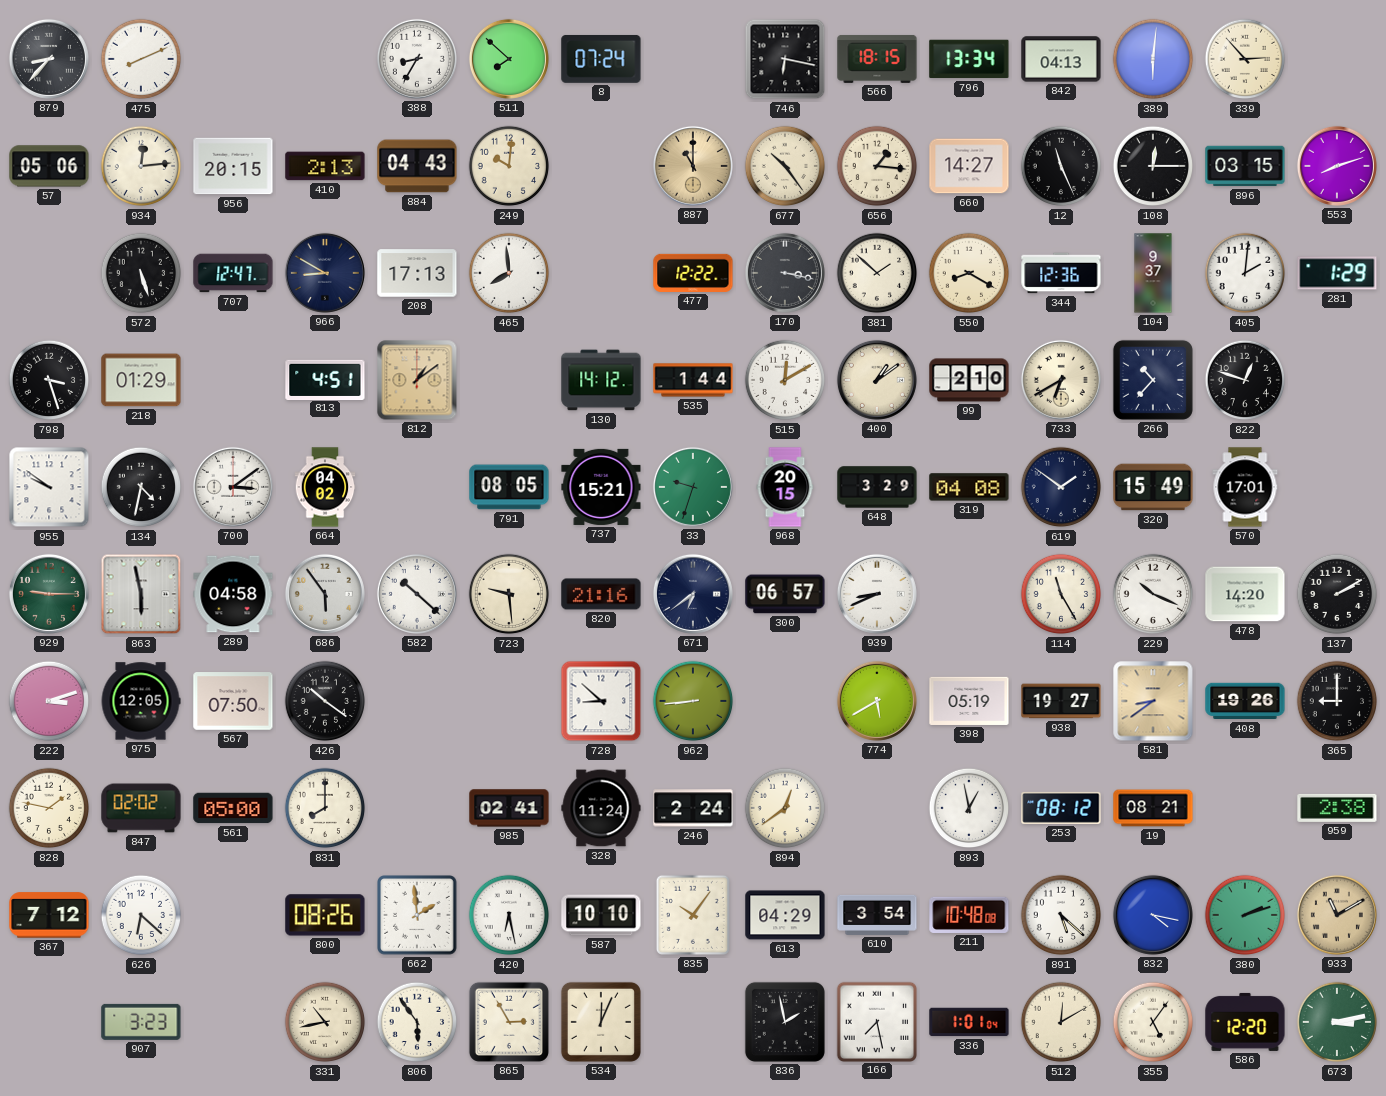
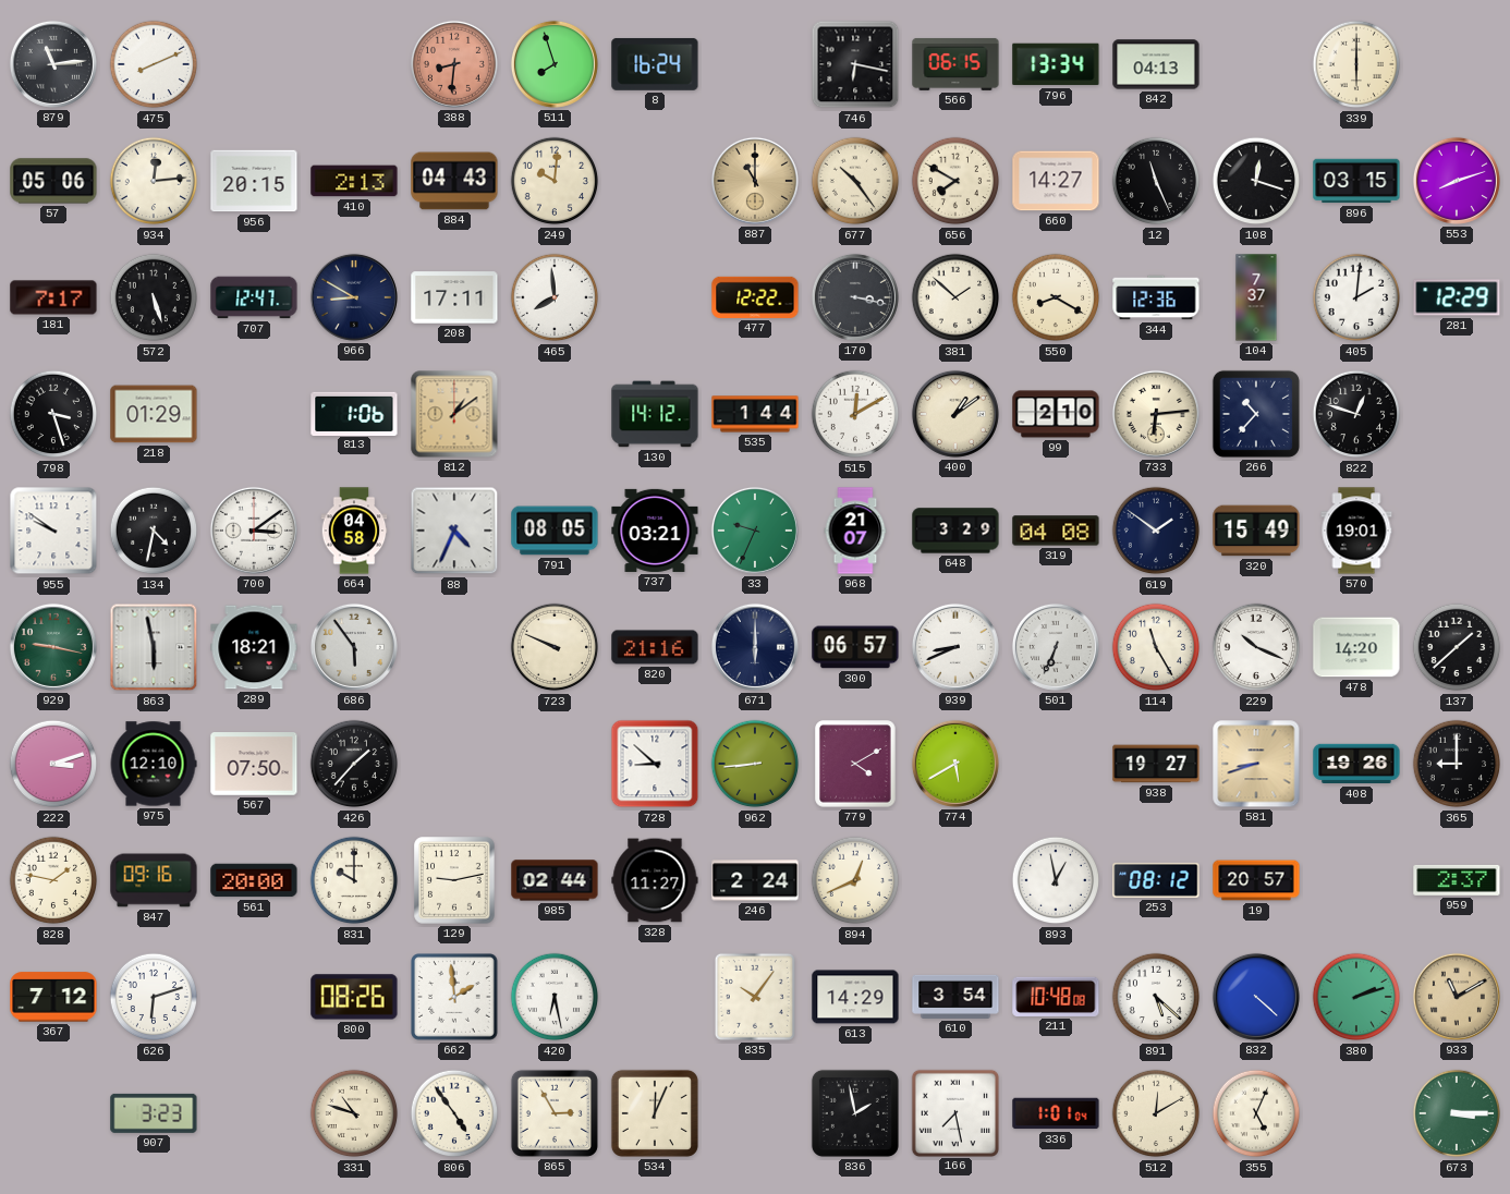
879: 8:37 -> 11:14
388: 8:35 -> 8:31
388 dial: white -> salmon
511: 7:52 -> 7:57
8: 07:24 -> 16:24
566: 18:15 -> 06:15
389: 6:01 -> none
339: 2:53 -> 6:00
656: 1:16 -> 7:50
108: 12:15 -> 12:18
181: none -> 7:17
208: 17:13 -> 17:11
104: 9:37 -> 7:37
281: 1:29 -> 12:29
813: 4:51 -> 1:06
733: 6:40 -> 6:14
664: 04:02 -> 04:58
88: none -> 4:34
737: 15:21 -> 03:21
33: 9:33 -> 9:34
968: 20:15 -> 21:07
570: 17:01 -> 19:01
929: 9:15 -> 9:17
289: 04:58 -> 18:21
582: 10:22 -> none
723: 9:29 -> 9:49
671: 6:39 -> 6:00
501: none -> 6:34
137: 2:10 -> 1:38
975: 12:05 -> 12:10
426: 10:21 -> 1:37
779: none -> 4:10
398: 05:19 -> none
581: 8:39 -> 8:42
847: 02:02 -> 09:16
561: 05:00 -> 20:00
831: 8:00 -> 10:00
129: none -> 9:13
985: 02:41 -> 02:44
328: 11:24 -> 11:27
894: 12:39 -> 12:41
19: 08:21 -> 20:57
959: 2:38 -> 2:37
626: 6:22 -> 6:12
587: 10:10 -> none
613: 04:29 -> 14:29
832: 4:17 -> 4:22
331: 10:43 -> 10:48
806: 5:54 -> 4:54
355: 5:06 -> 5:04
586: 12:20 -> none
673: 3:13 -> 3:15
